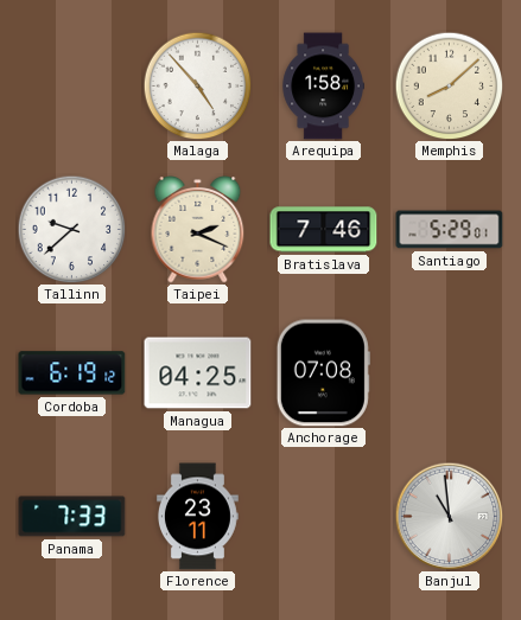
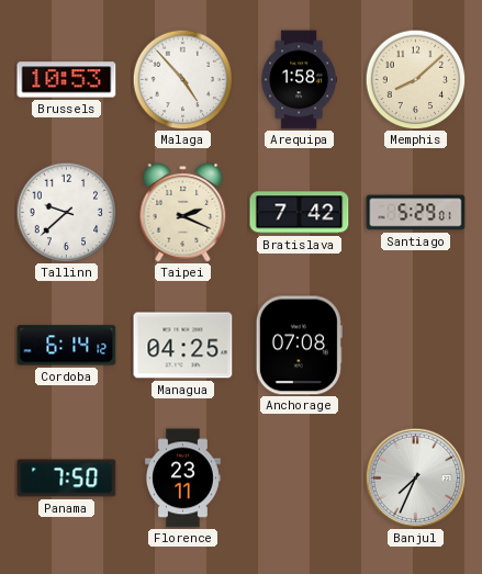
Brussels: none -> 10:53
Bratislava: 7:46 -> 7:42
Cordoba: 6:19 -> 6:14
Panama: 7:33 -> 7:50
Banjul: 10:59 -> 7:34
